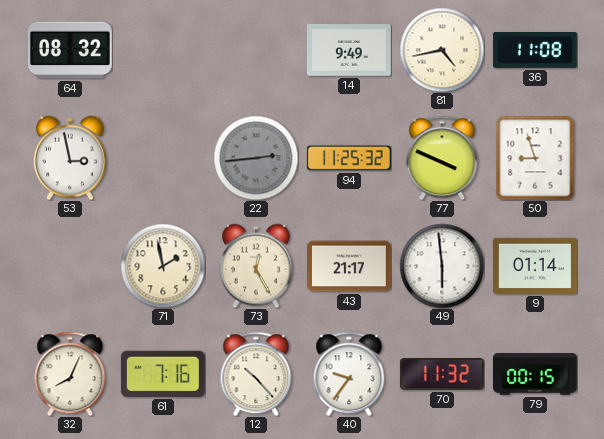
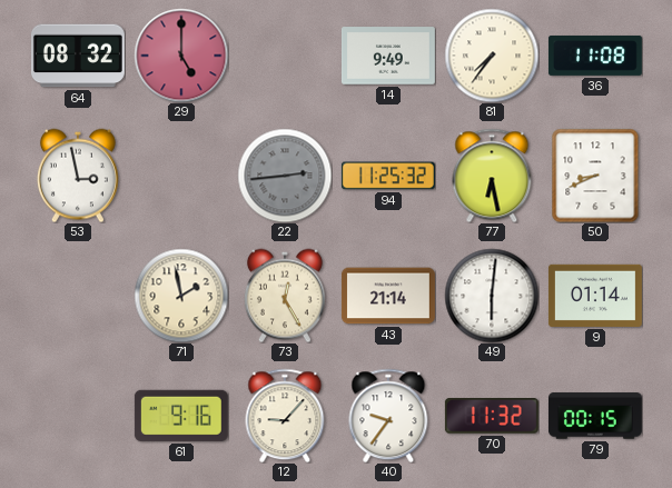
29: none -> 5:00
81: 4:43 -> 7:36
77: 3:49 -> 6:28
50: 8:57 -> 8:41
43: 21:17 -> 21:14
49: 5:59 -> 6:01
32: 8:04 -> none
61: 7:16 -> 9:16
12: 10:23 -> 9:07
